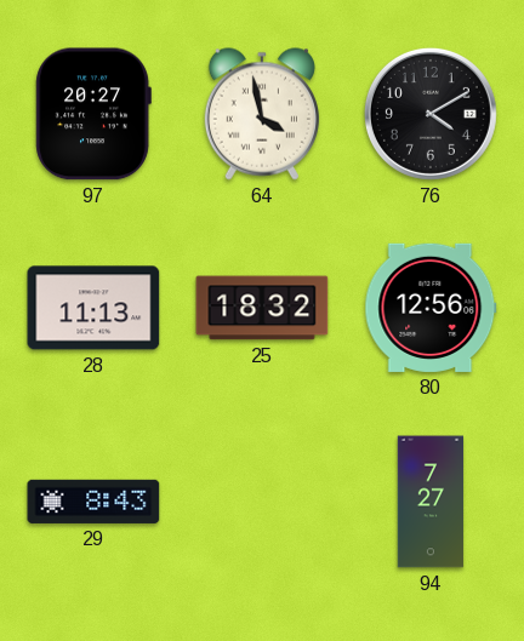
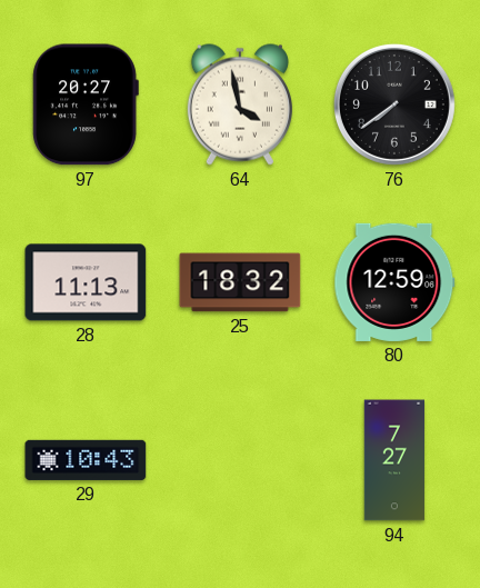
76: 4:10 -> 7:39
80: 12:56 -> 12:59
29: 8:43 -> 10:43
